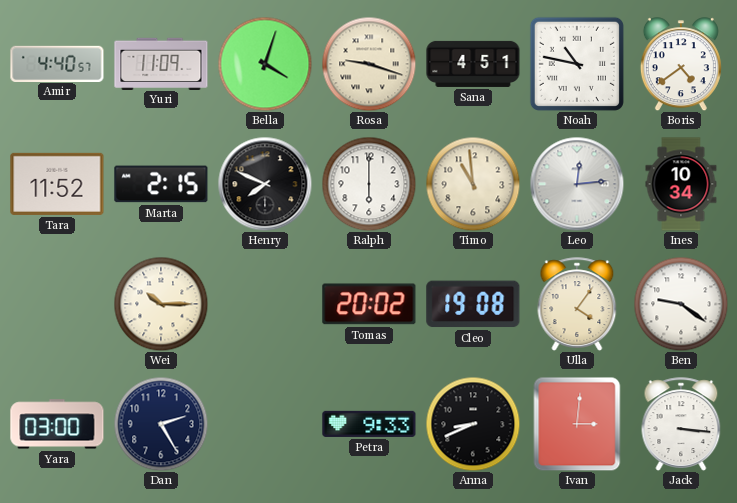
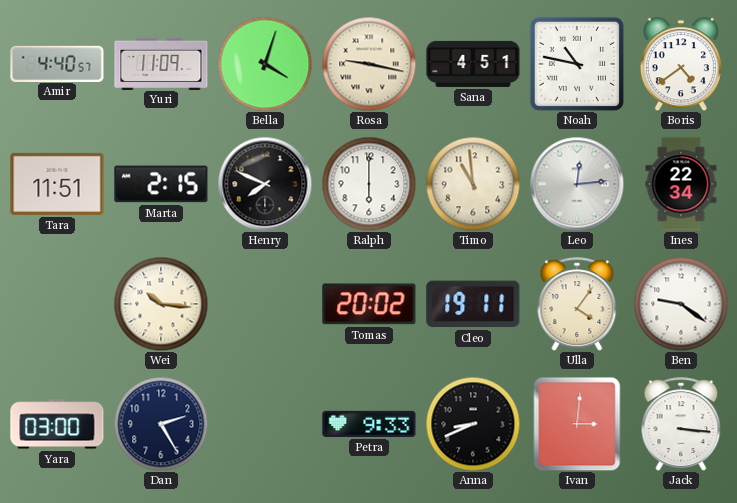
Rosa: 9:18 -> 9:17
Tara: 11:52 -> 11:51
Ines: 10:34 -> 22:34
Wei: 10:15 -> 10:16
Cleo: 19:08 -> 19:11
